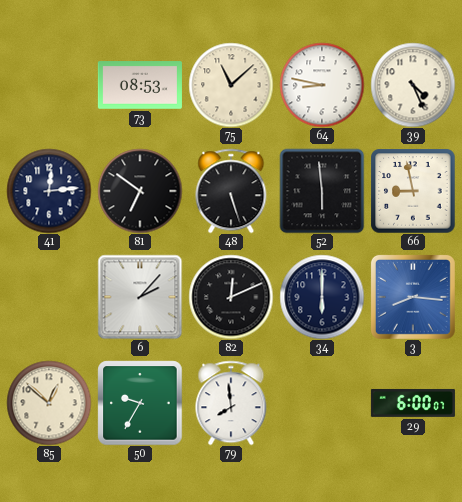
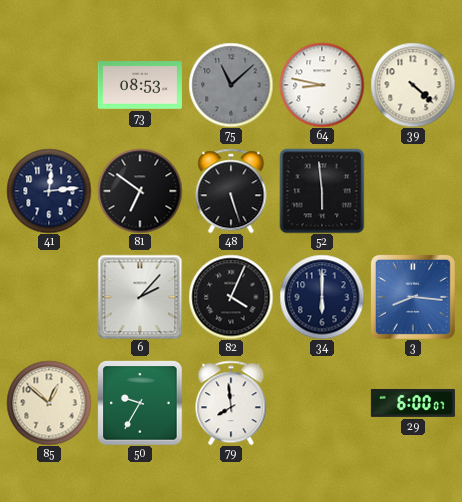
75 dial: cream -> grey
39: 4:26 -> 4:22
66: 8:58 -> none
82: 12:11 -> 4:04
